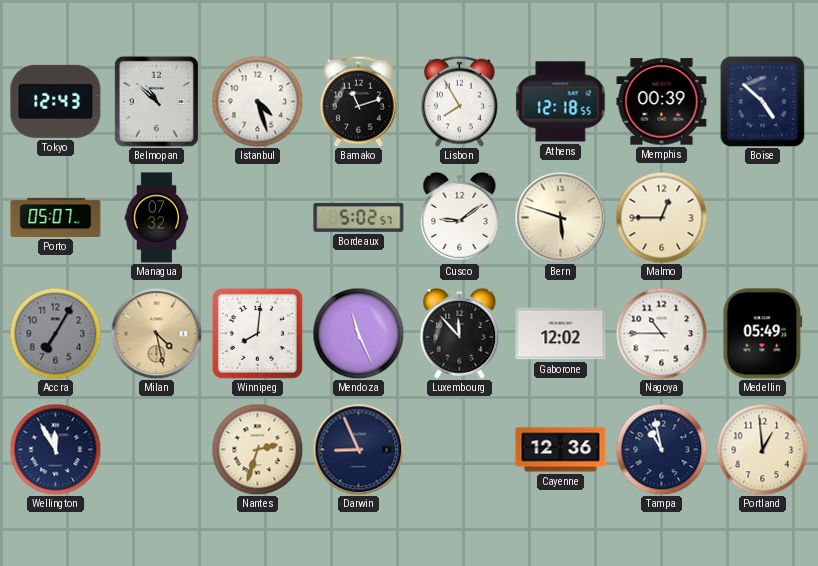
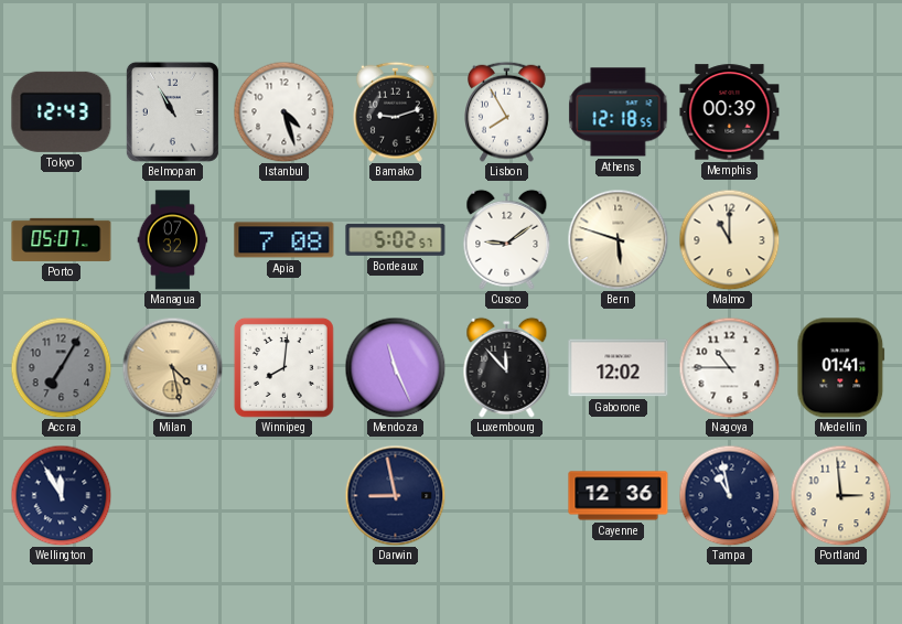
Belmopan: 10:52 -> 10:55
Bamako: 11:12 -> 9:12
Boise: 4:52 -> none
Apia: none -> 7:08
Malmo: 12:45 -> 11:00
Medellin: 05:49 -> 01:41
Nantes: 2:33 -> none
Darwin: 8:56 -> 8:58
Portland: 12:59 -> 2:59
